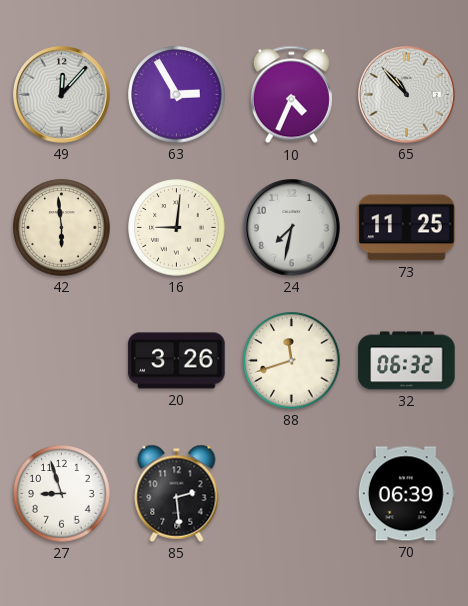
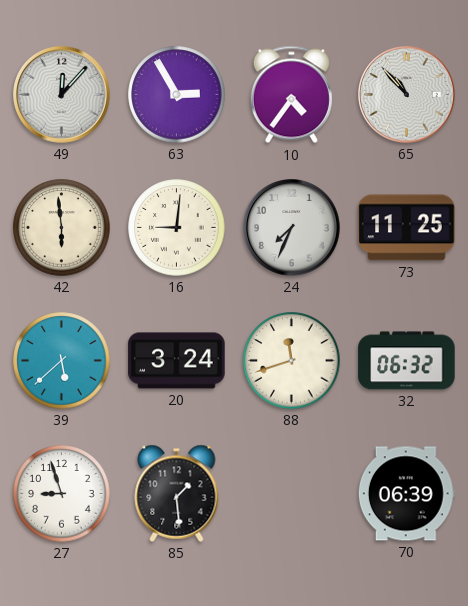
10: 4:34 -> 4:36
24: 7:32 -> 7:34
39: none -> 5:38
20: 3:26 -> 3:24
85: 2:29 -> 1:29
